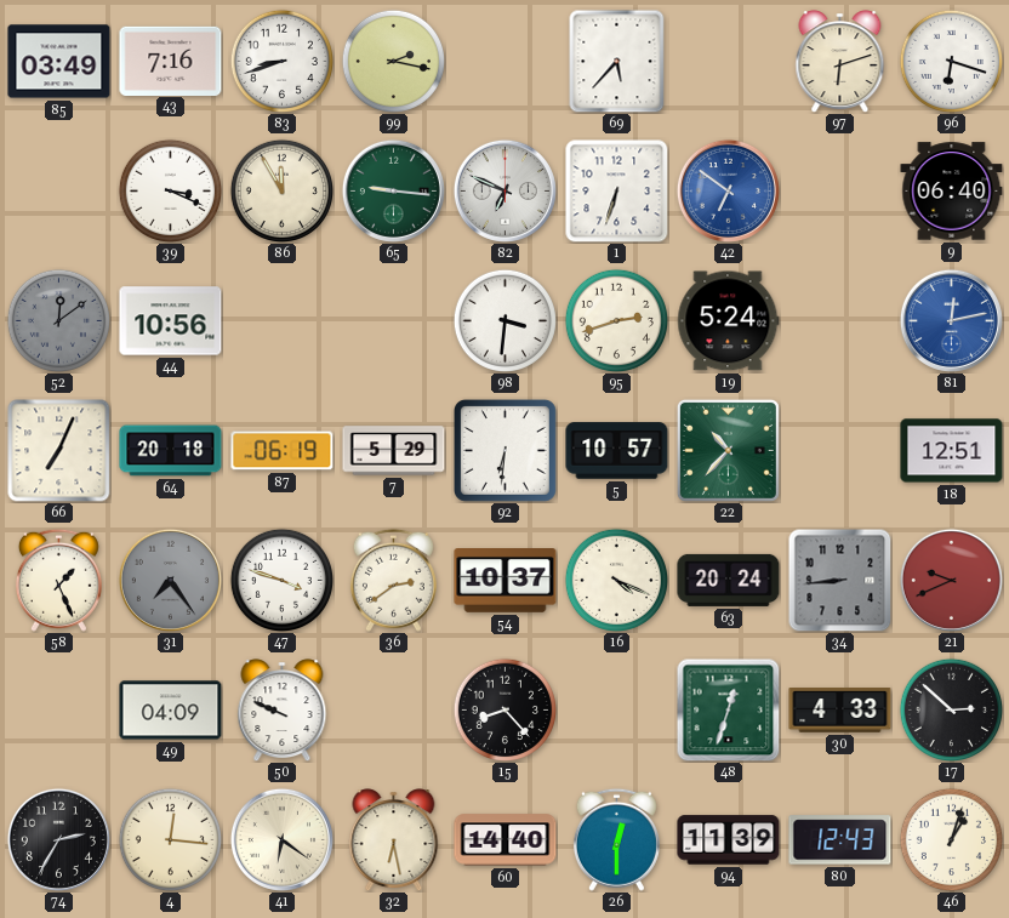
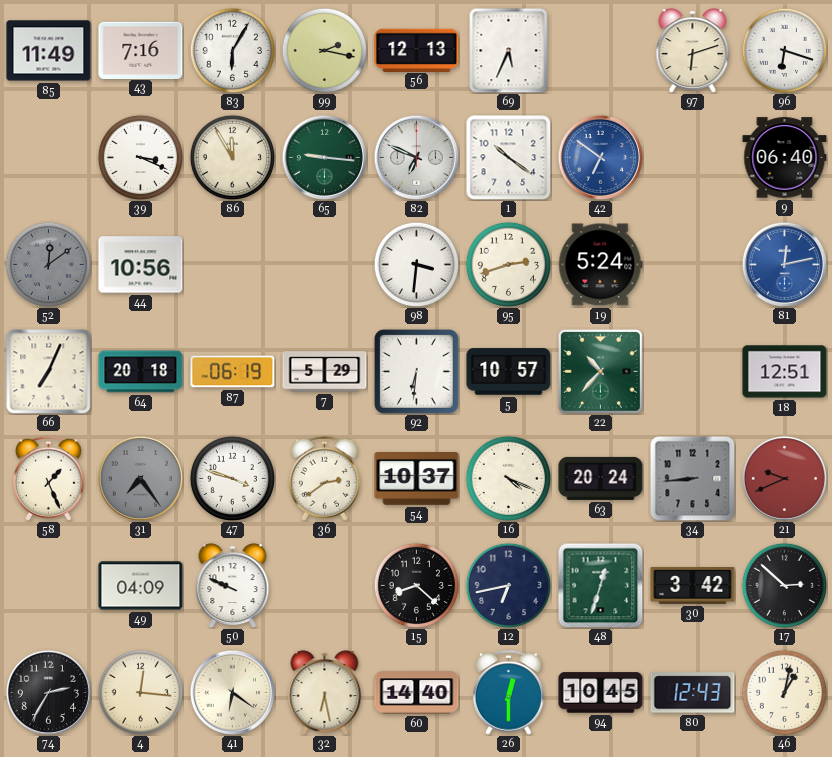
85: 03:49 -> 11:49
83: 8:42 -> 6:05
56: none -> 12:13
69: 5:37 -> 5:34
1: 6:33 -> 10:21
15: 8:23 -> 8:22
12: none -> 6:43
30: 4:33 -> 3:42
94: 11:39 -> 10:45
46: 1:03 -> 1:02
